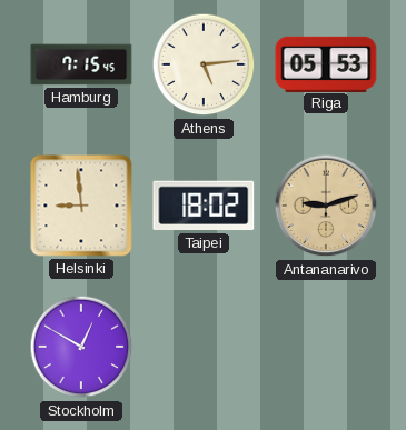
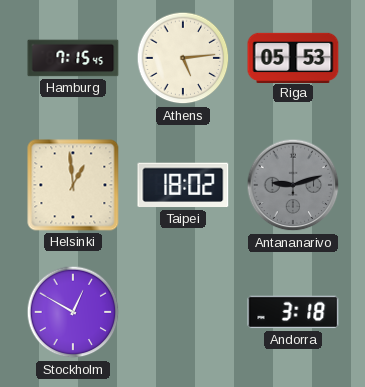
Helsinki: 8:59 -> 12:59
Antananarivo dial: champagne -> grey
Andorra: none -> 3:18
